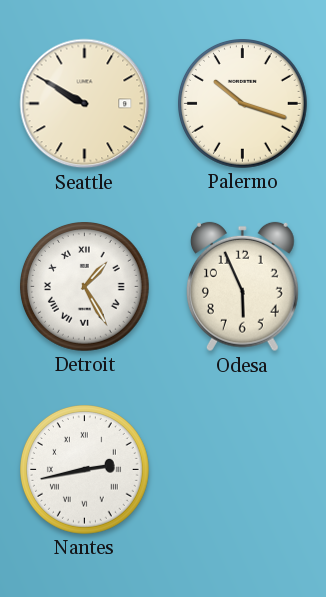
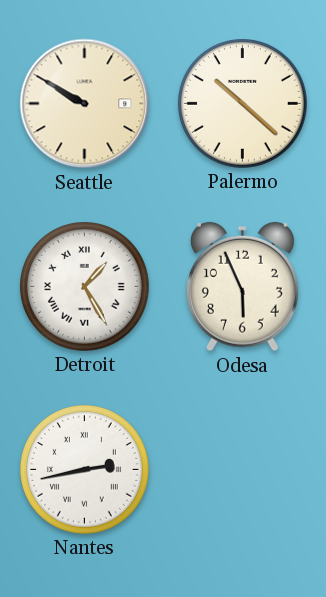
Palermo: 10:18 -> 10:22
